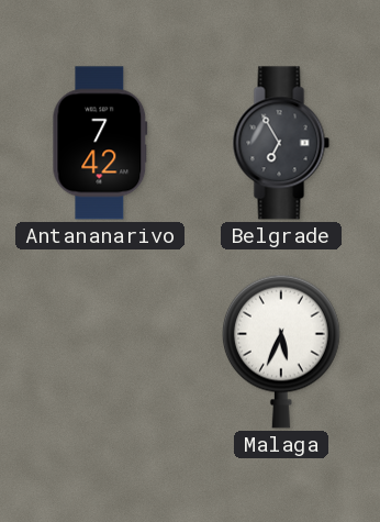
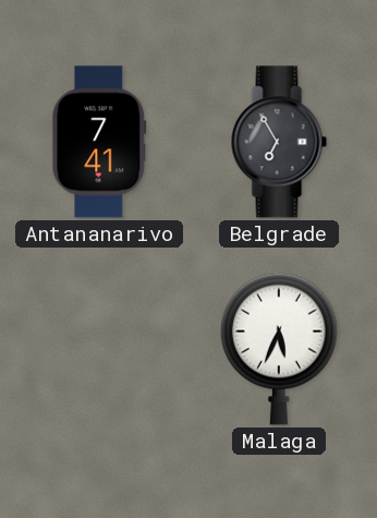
Antananarivo: 7:42 -> 7:41
